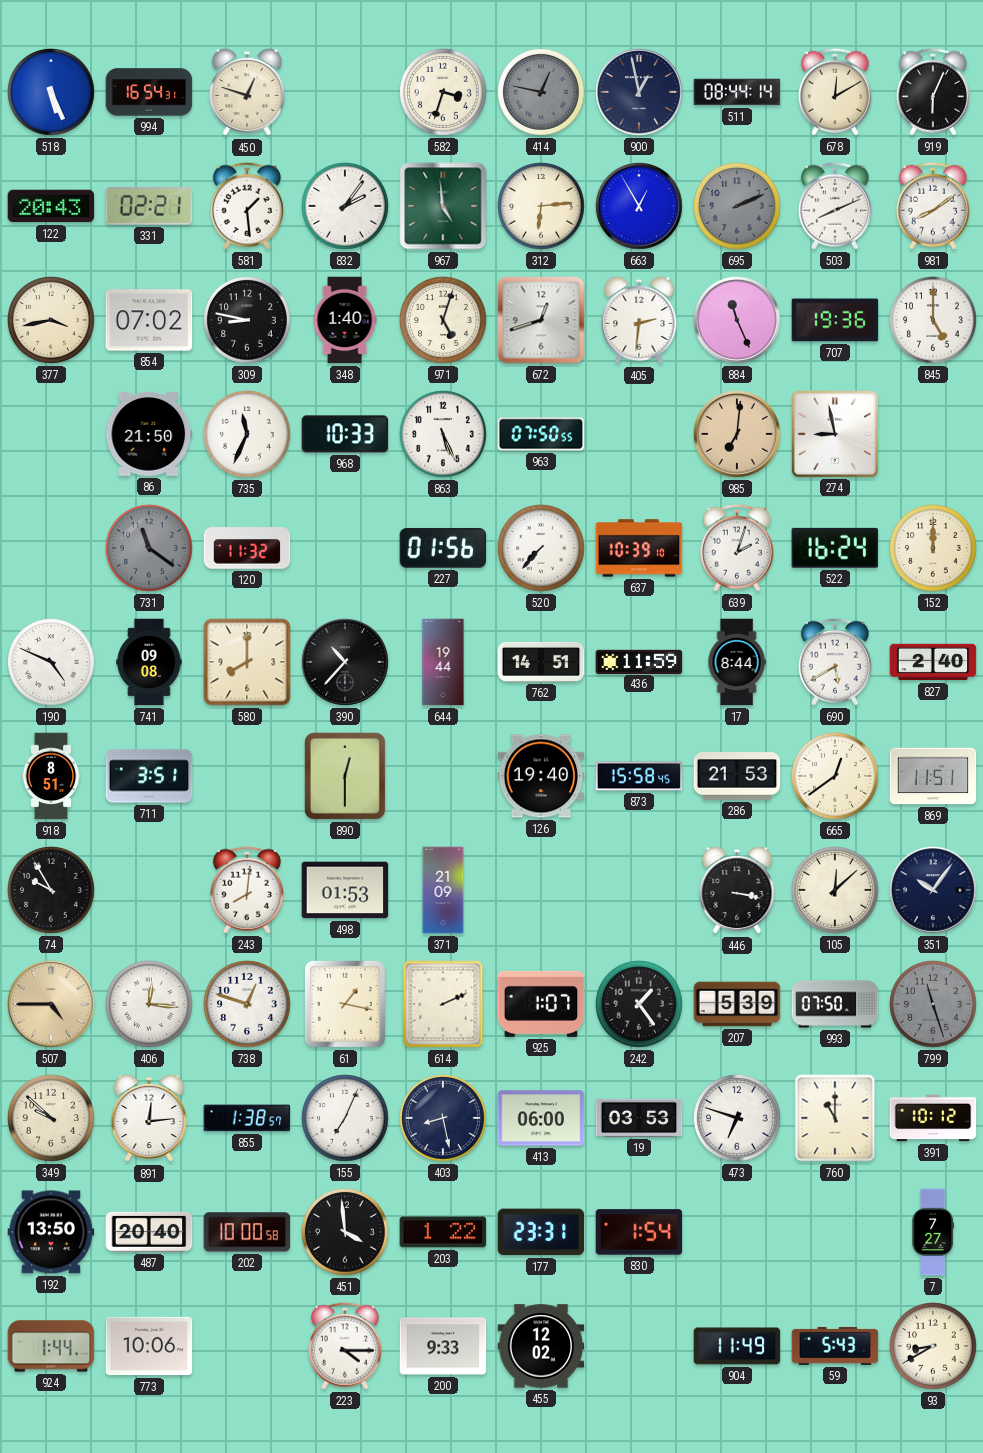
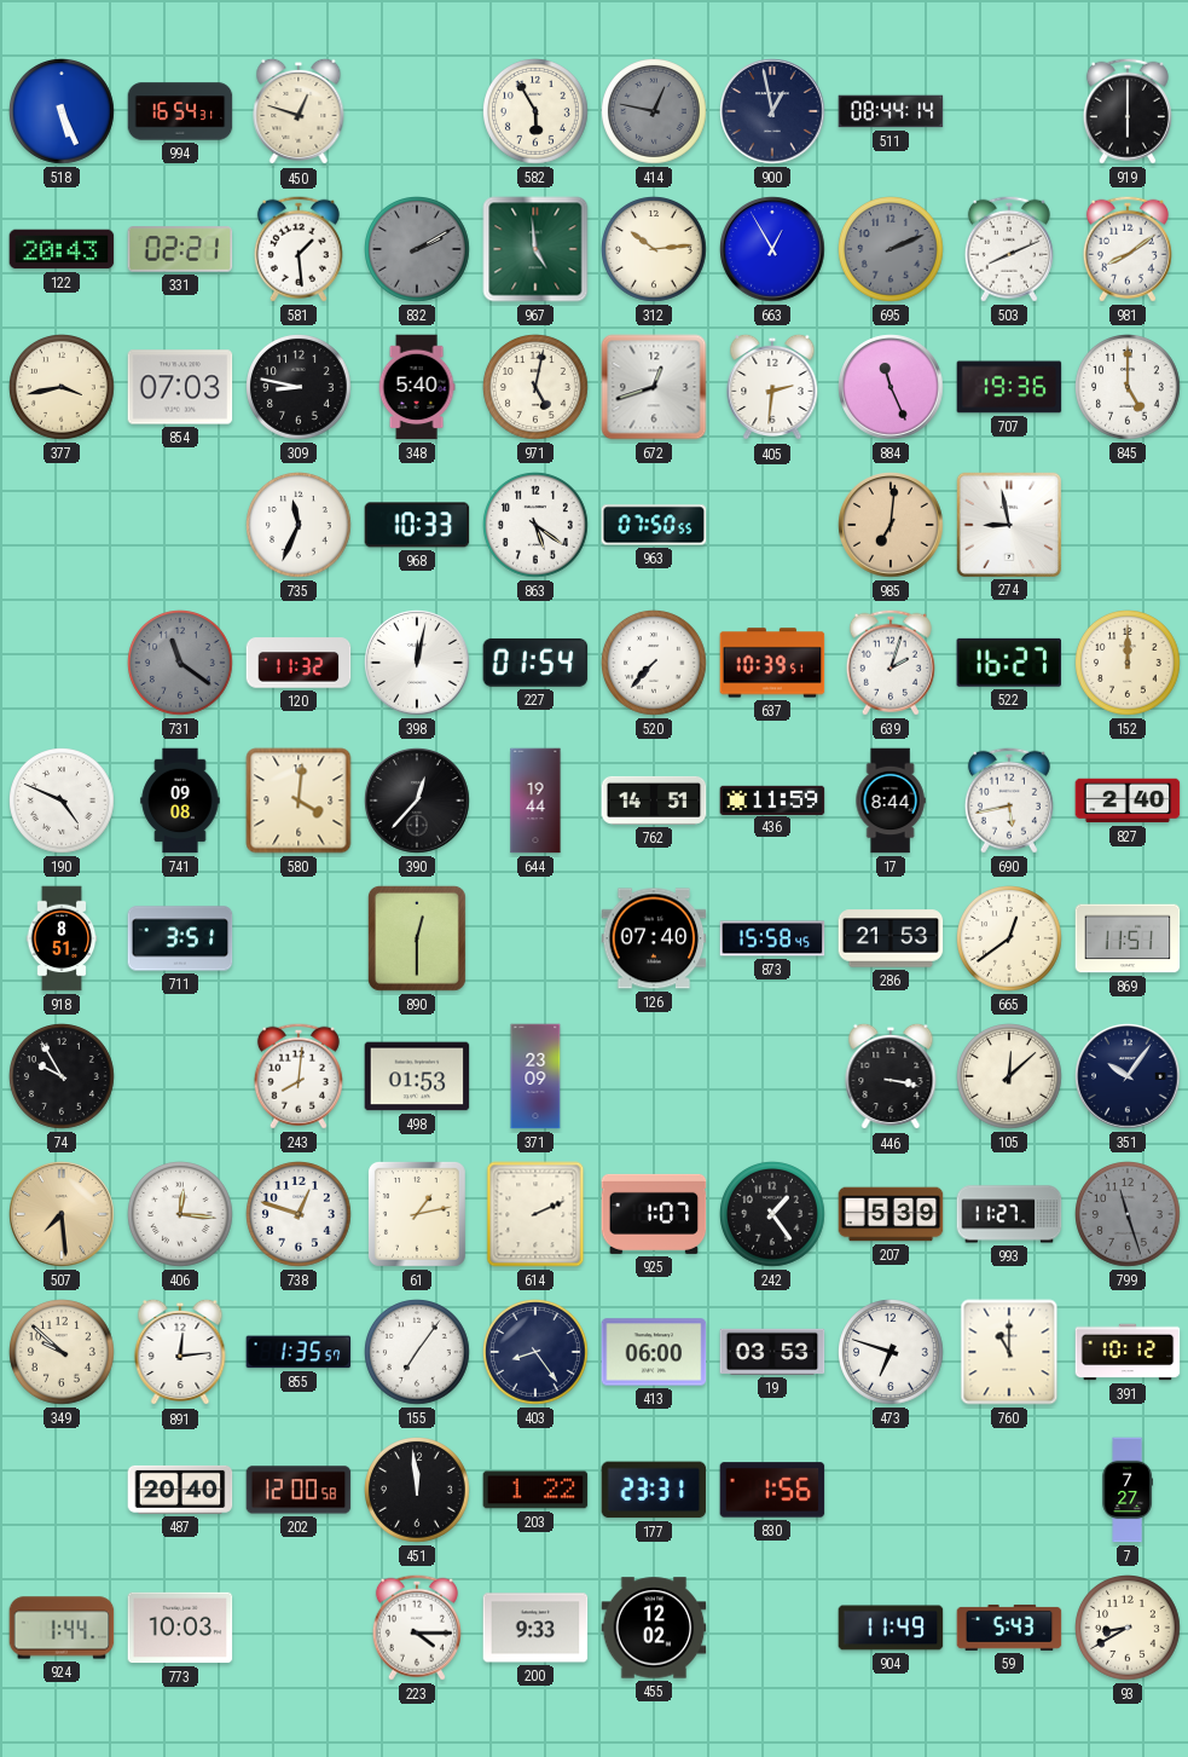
582: 3:33 -> 5:55
678: 12:10 -> none
919: 6:04 -> 6:00
832: 2:06 -> 2:10
832 dial: white -> grey
312: 6:14 -> 10:14
854: 07:02 -> 07:03
348: 1:40 -> 5:40
971: 5:03 -> 5:02
86: 21:50 -> none
863: 5:26 -> 5:21
398: none -> 12:02
227: 01:56 -> 01:54
637: 10:39:10 -> 10:39:51
522: 16:24 -> 16:27
580: 8:00 -> 4:01
390: 10:37 -> 12:37
690: 5:40 -> 5:43
126: 19:40 -> 07:40
371: 21:09 -> 23:09
507: 4:45 -> 7:29
61: 1:17 -> 1:13
993: 07:50 -> 11:27
855: 1:38 -> 1:35
155: 7:04 -> 7:06
403: 8:28 -> 8:24
192: 13:50 -> none
202: 10:00 -> 12:00
451: 3:59 -> 11:59
830: 1:54 -> 1:56
773: 10:06 -> 10:03
